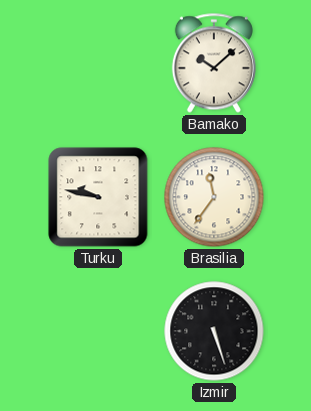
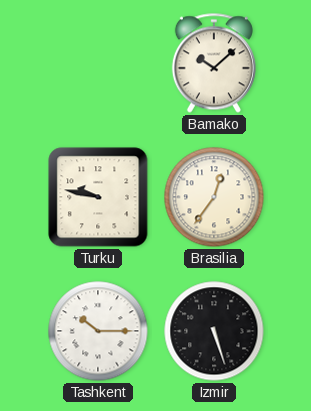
Brasilia: 11:36 -> 12:36
Tashkent: none -> 10:15
